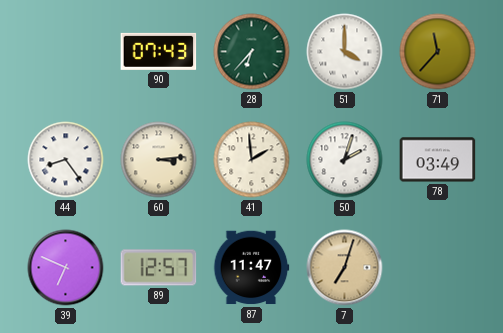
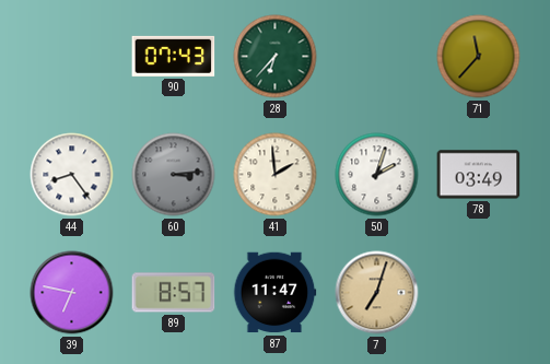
51: 4:00 -> none
60 dial: cream -> grey
39: 6:49 -> 6:47
89: 12:57 -> 8:57
